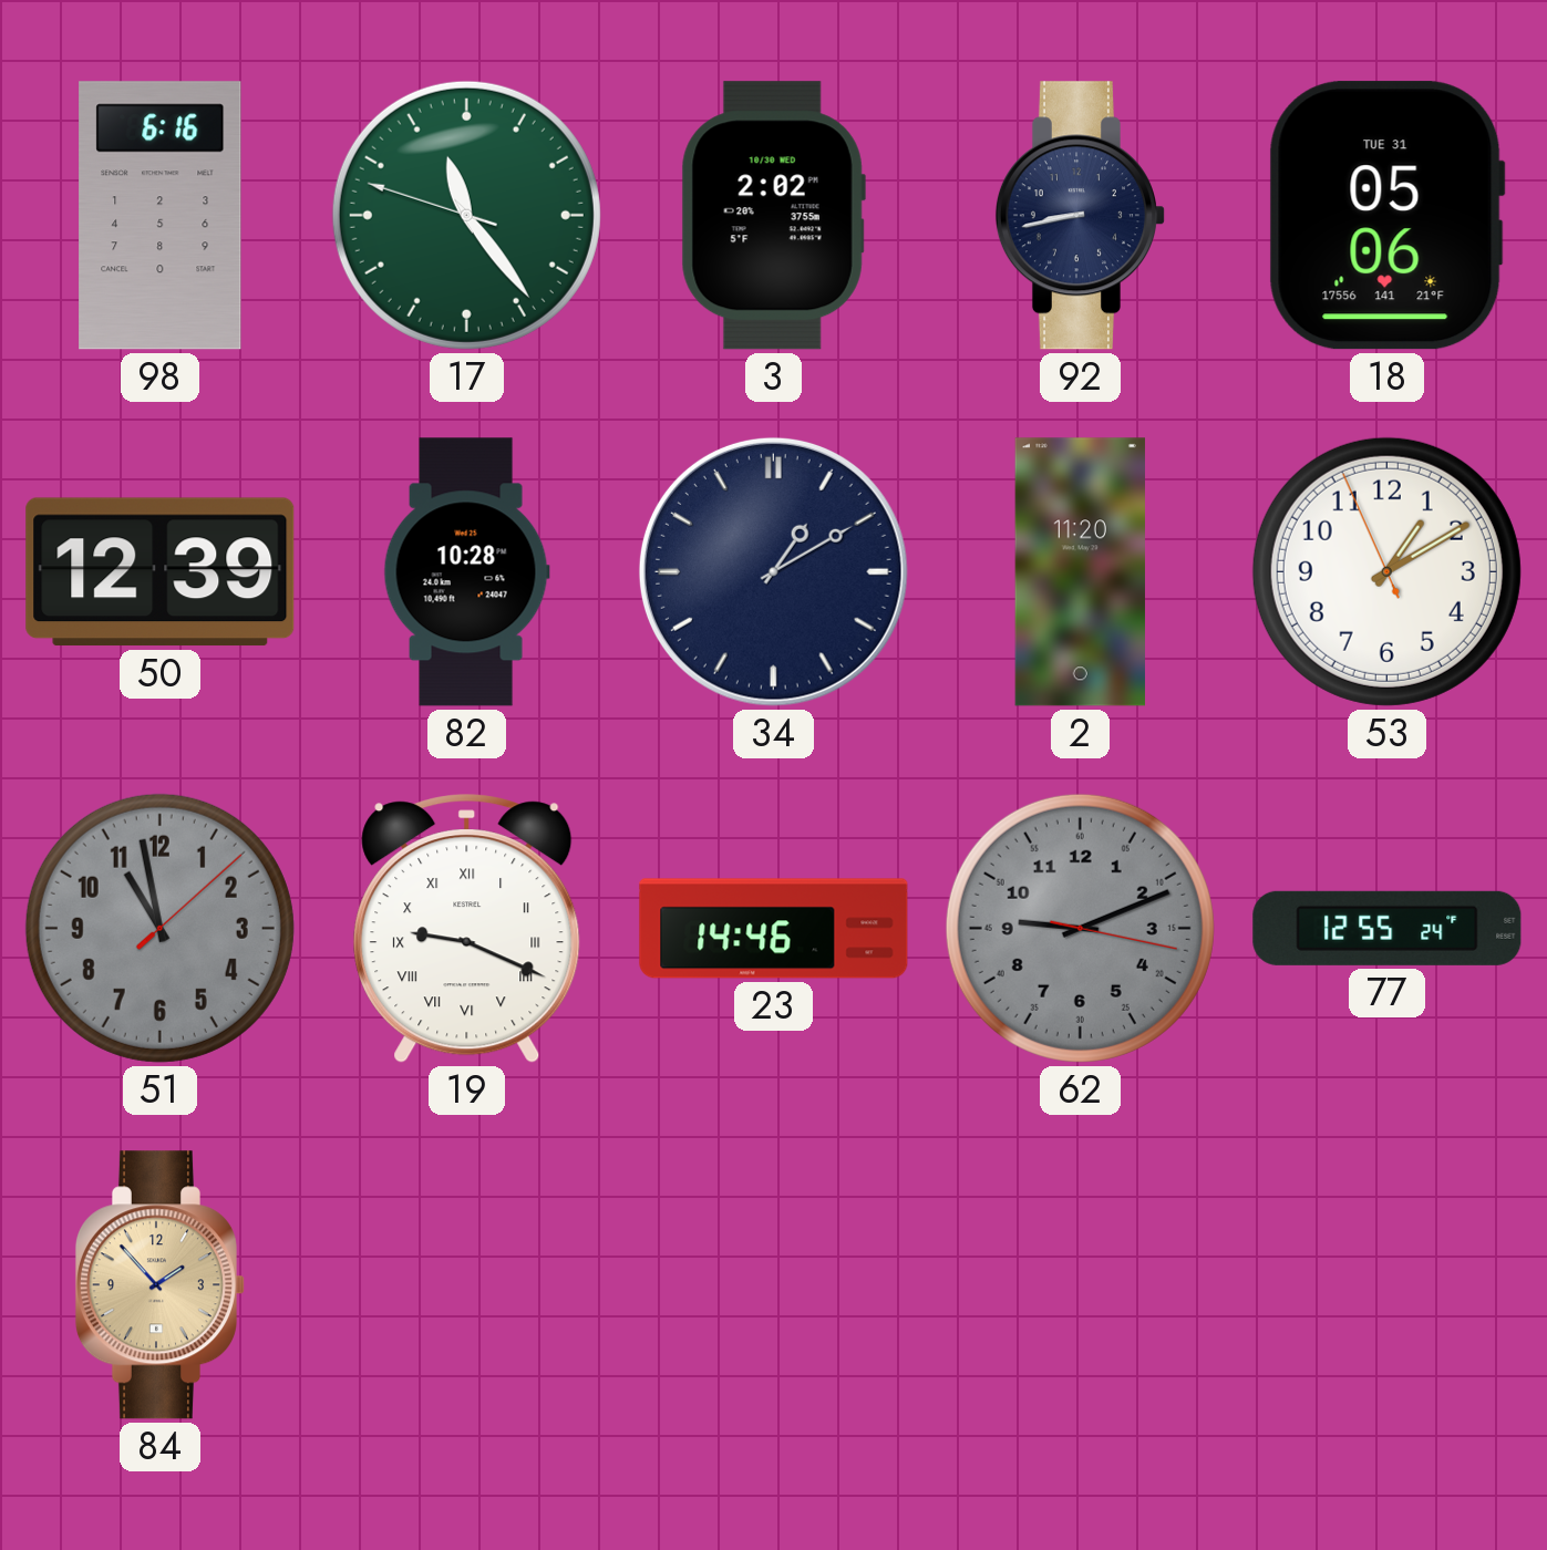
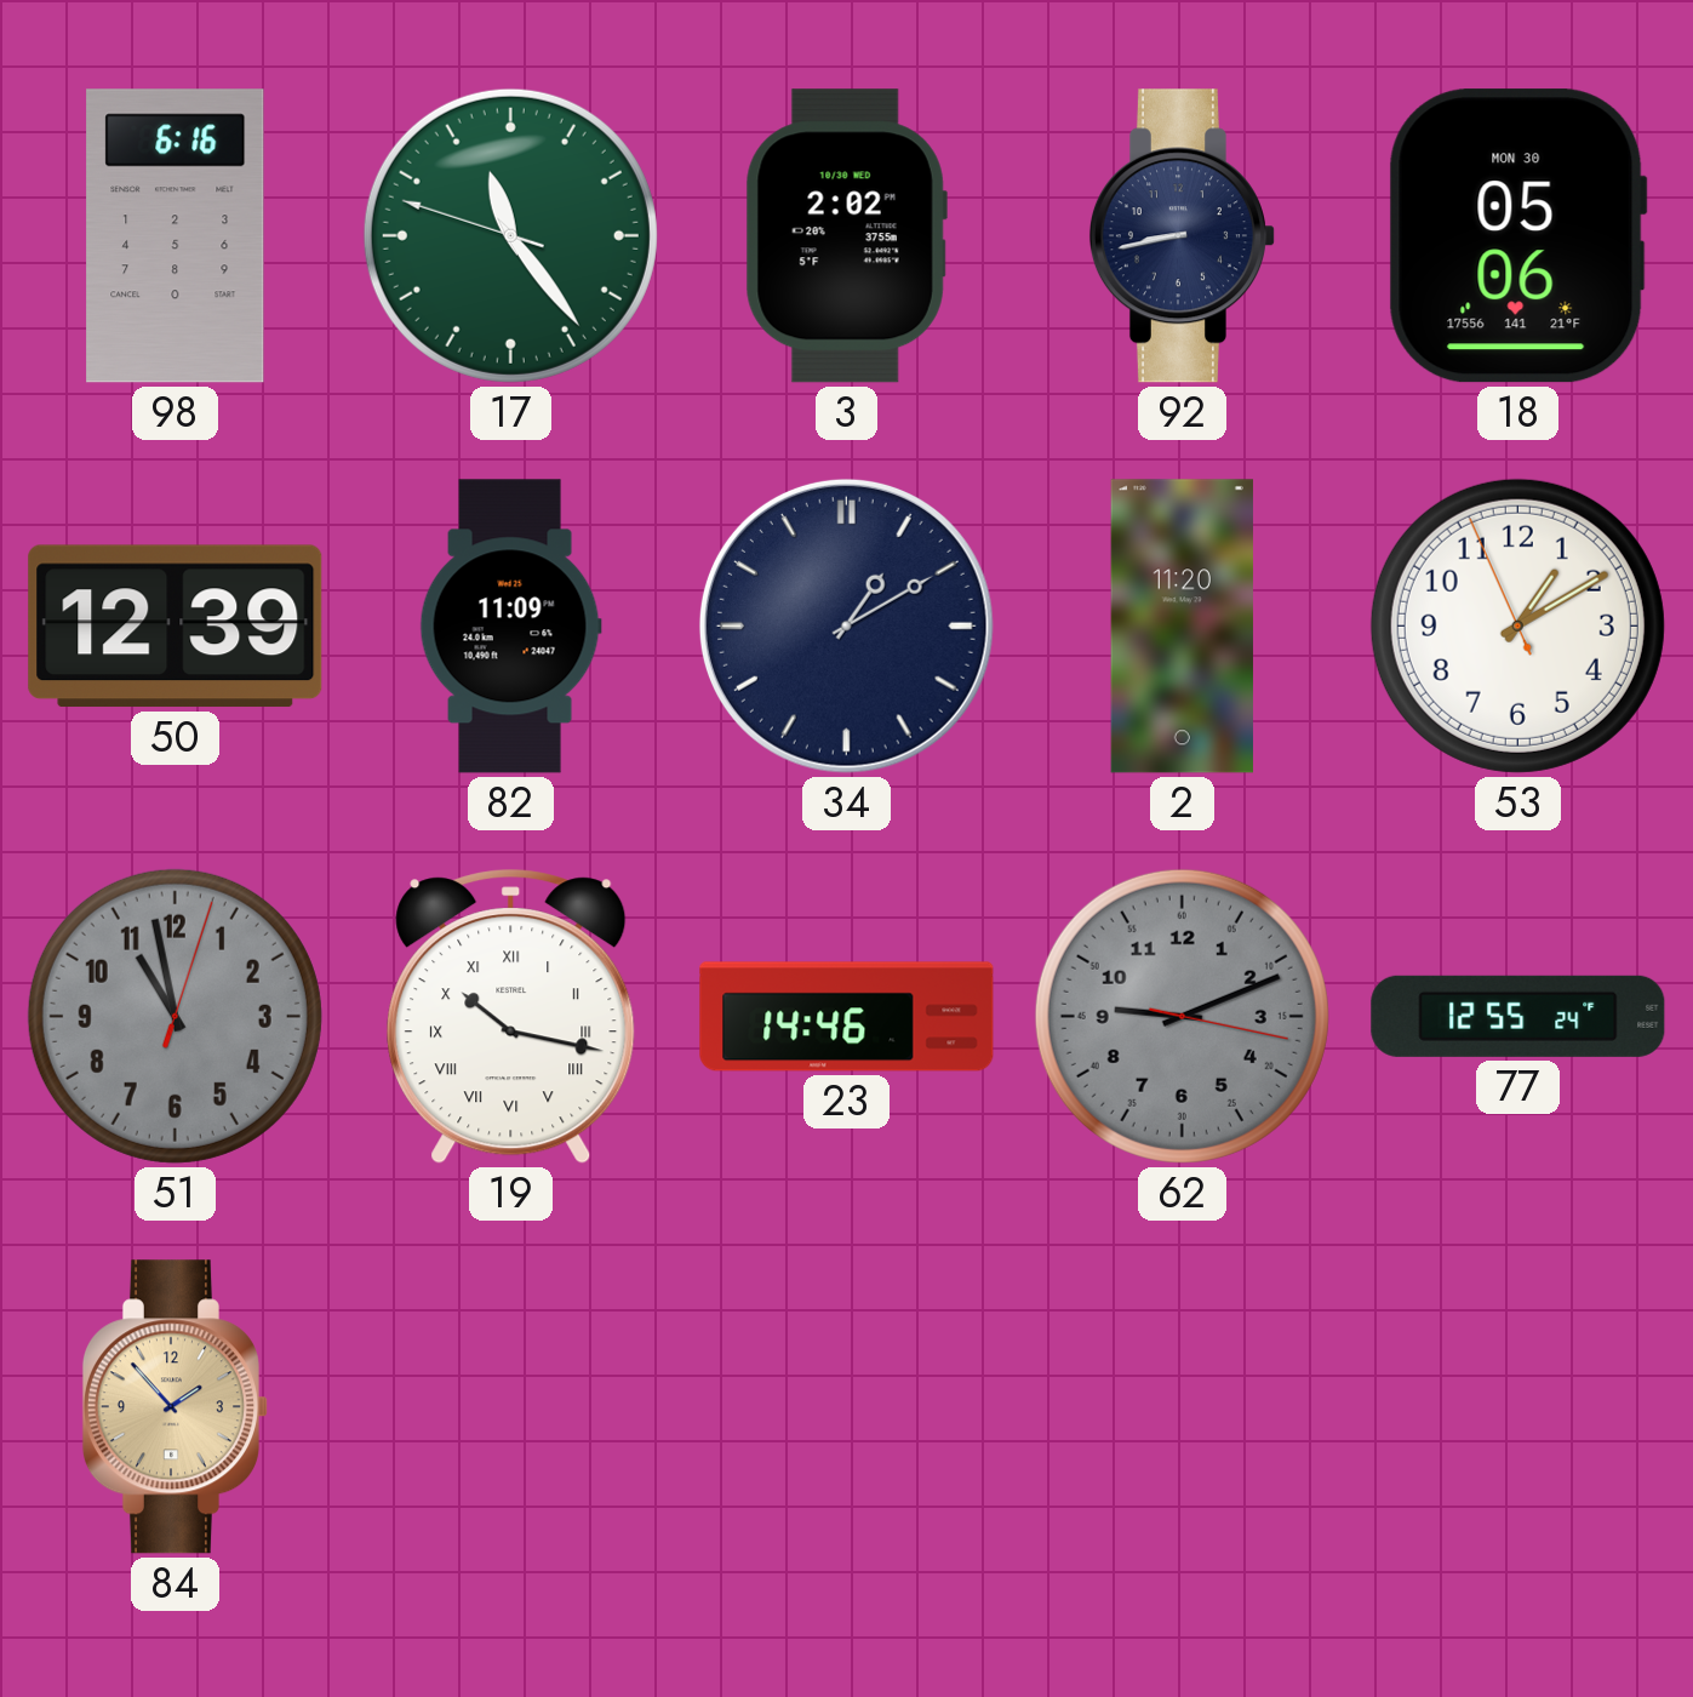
18 date: TUE 31 -> MON 30
82: 10:28 -> 11:09
51: 10:58:08 -> 10:58:03
19: 9:19 -> 10:17
